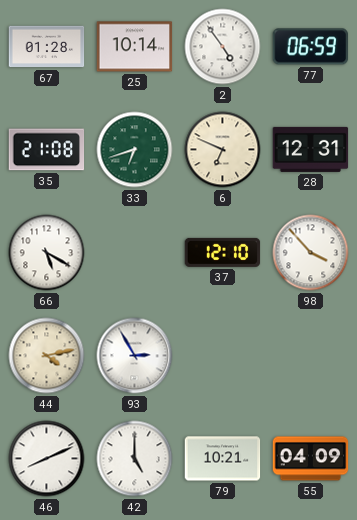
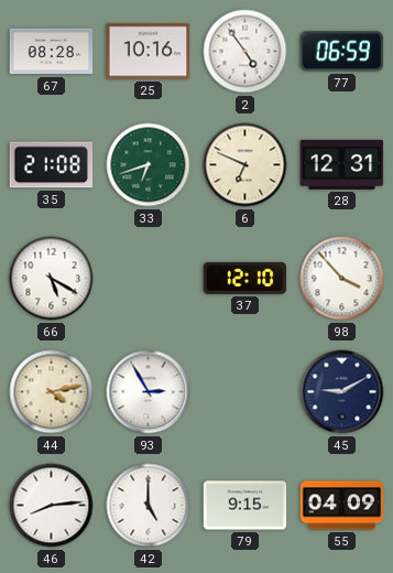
67: 01:28 -> 08:28
25: 10:14 -> 10:16
45: none -> 9:10
46: 8:11 -> 8:14
79: 10:21 -> 9:15
